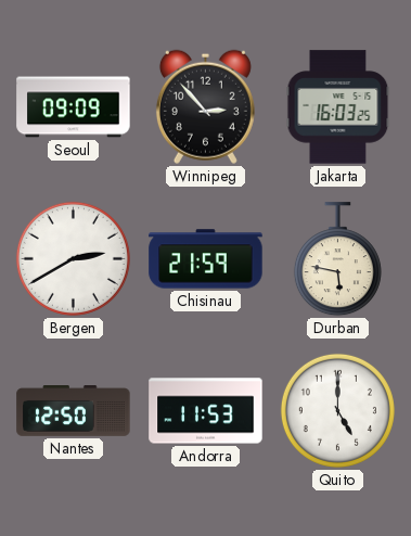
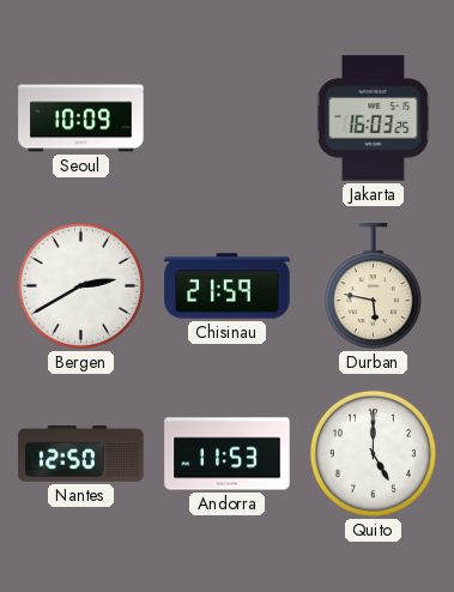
Seoul: 09:09 -> 10:09
Winnipeg: 2:53 -> none
